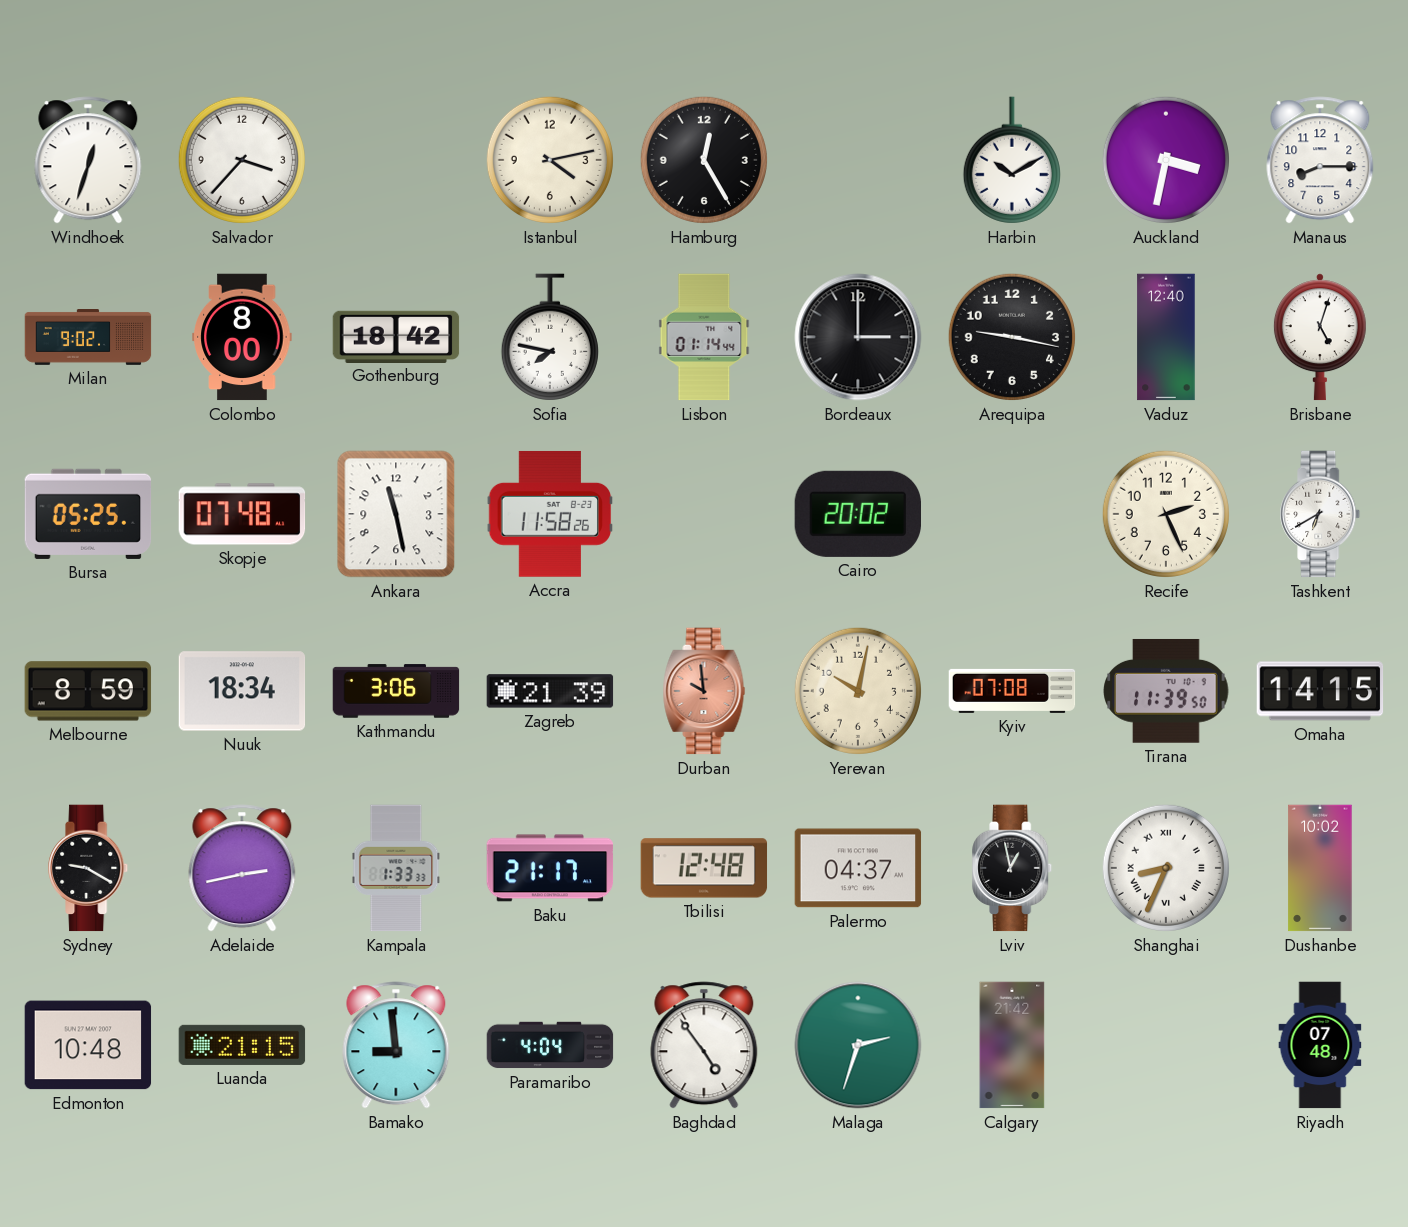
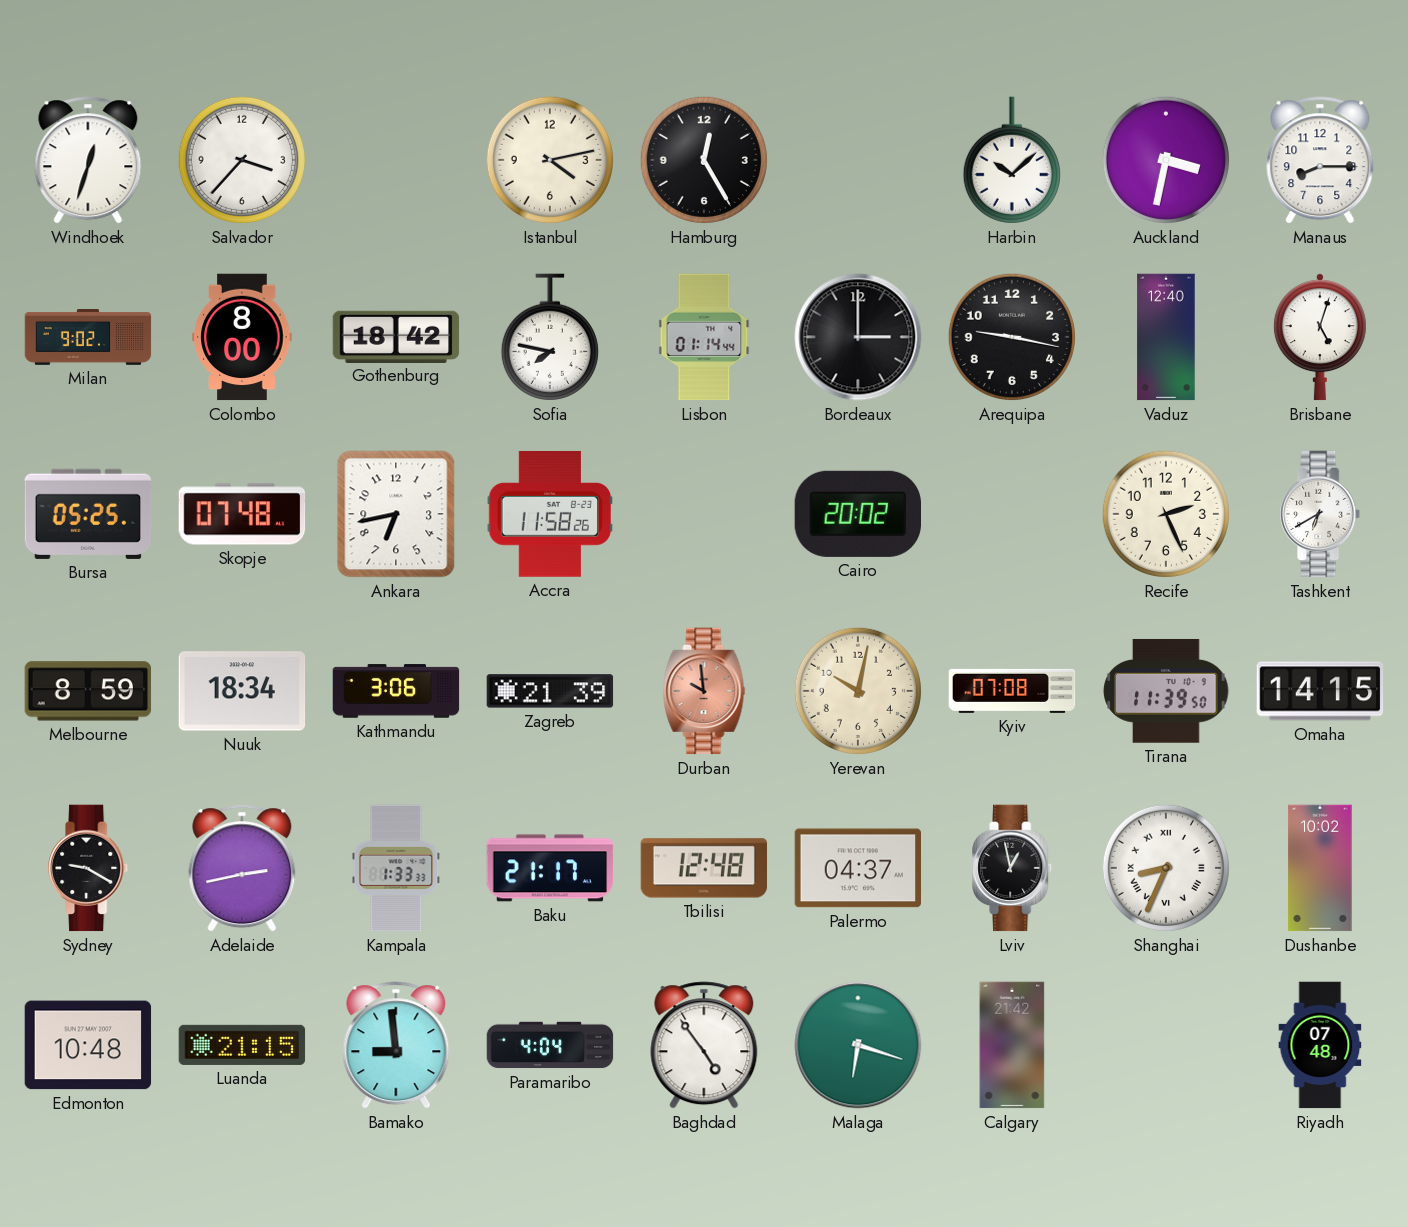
Harbin: 10:10 -> 10:08
Ankara: 11:28 -> 6:43
Malaga: 2:33 -> 6:18
